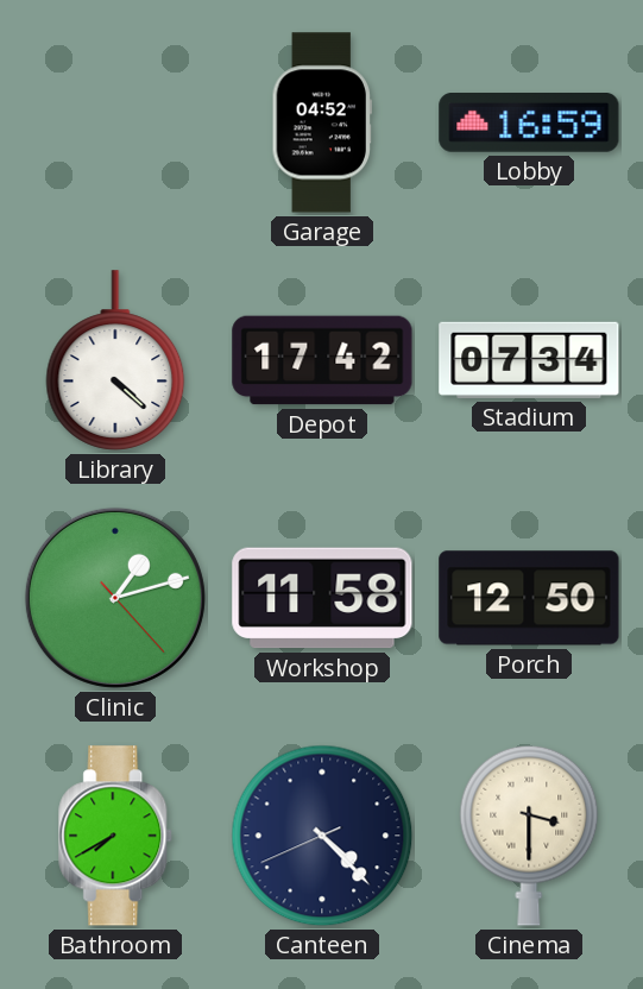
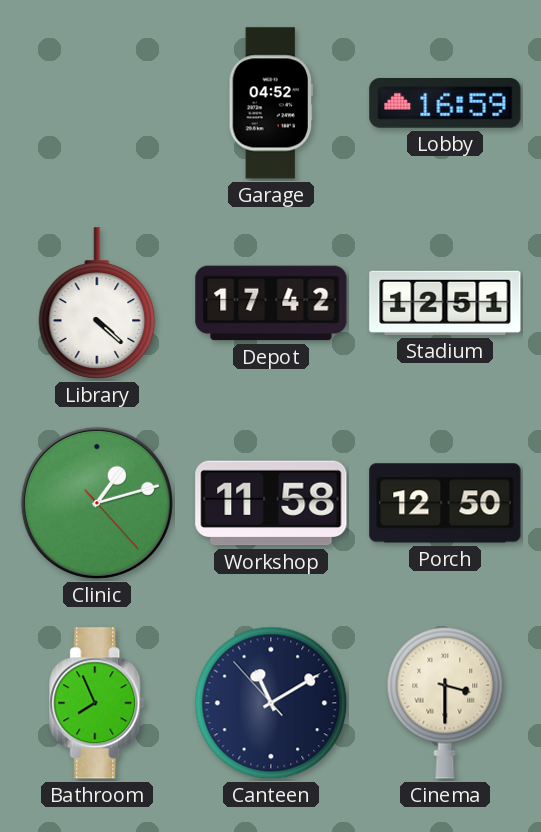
Stadium: 07:34 -> 12:51
Bathroom: 7:40 -> 7:56
Canteen: 4:22 -> 11:09
